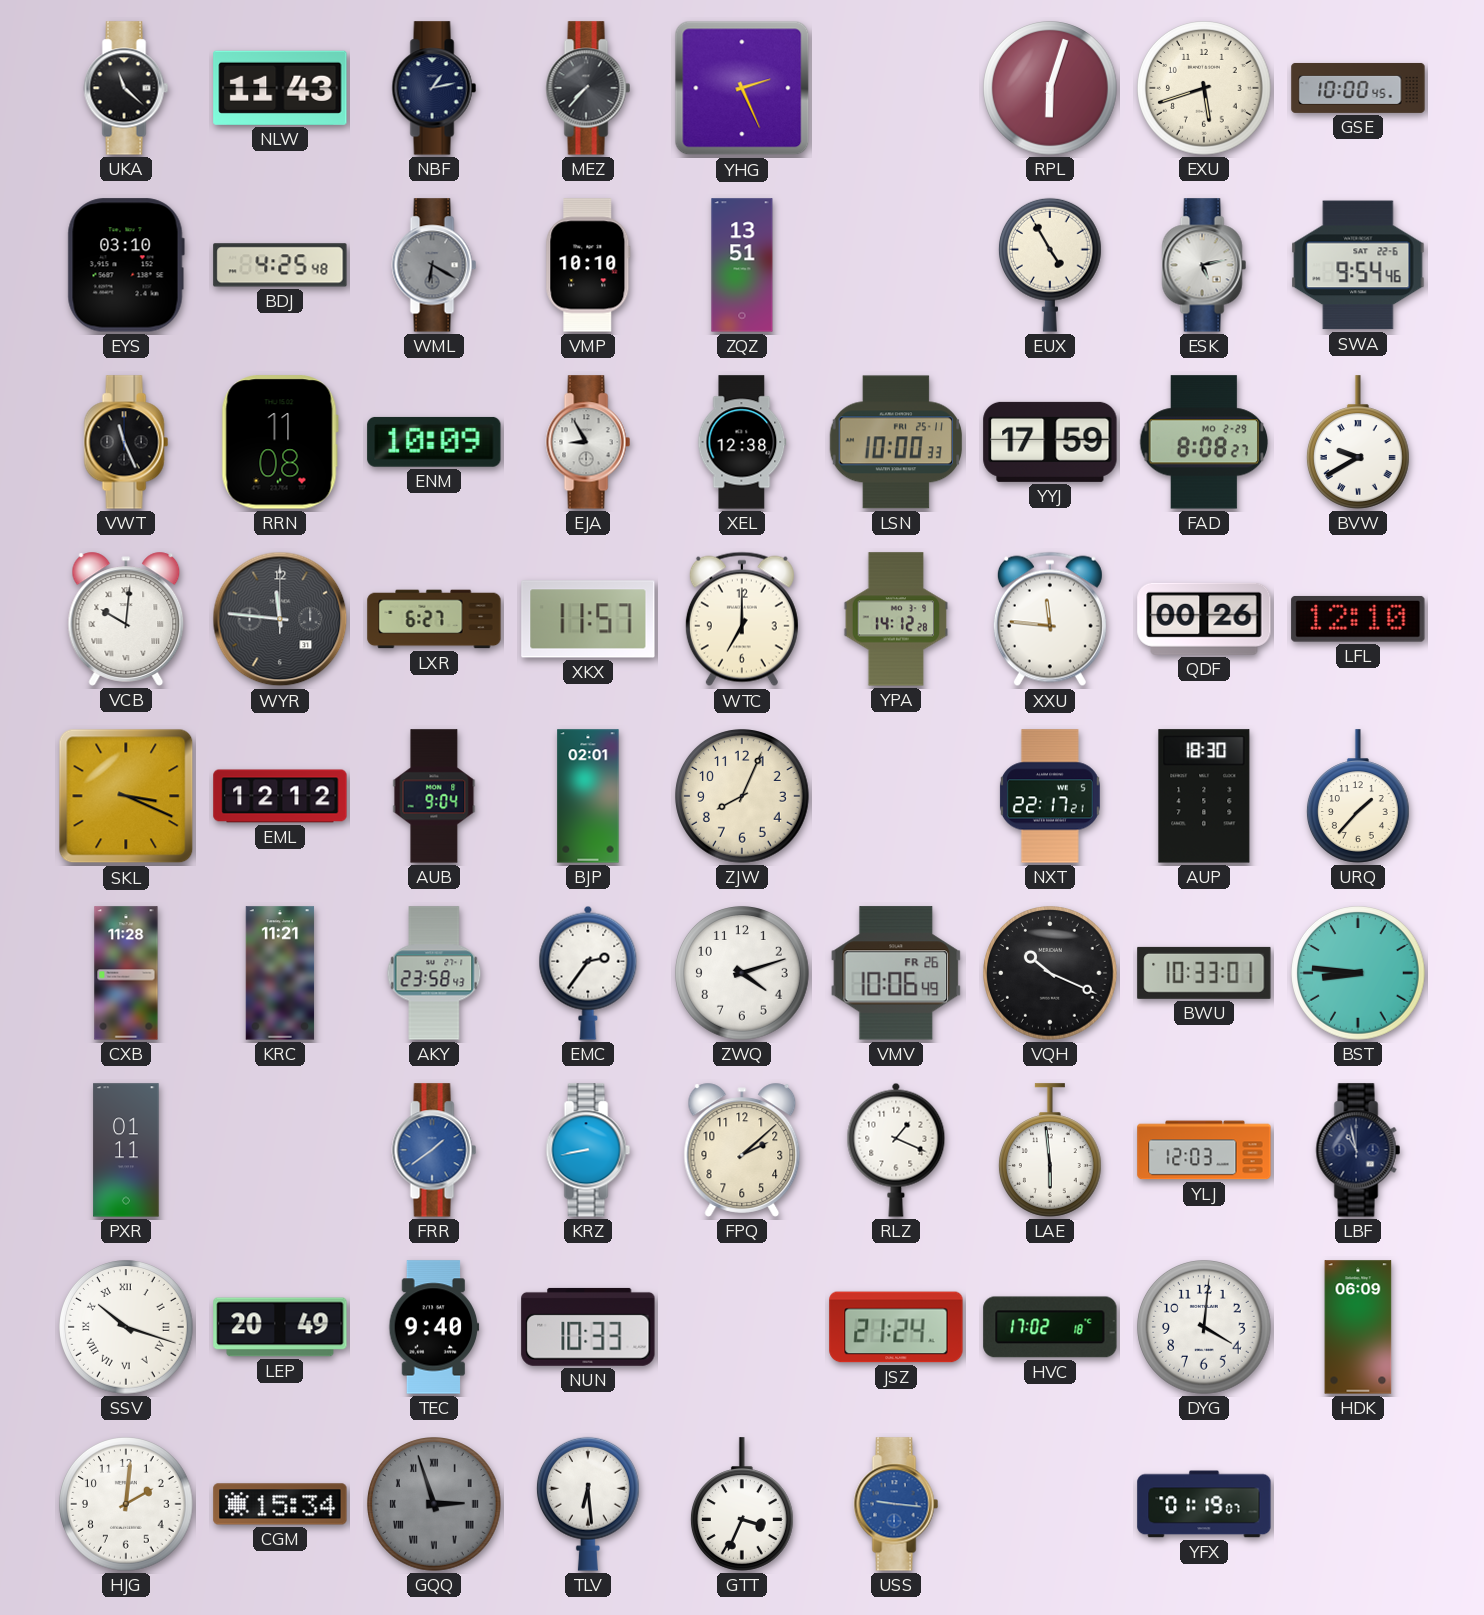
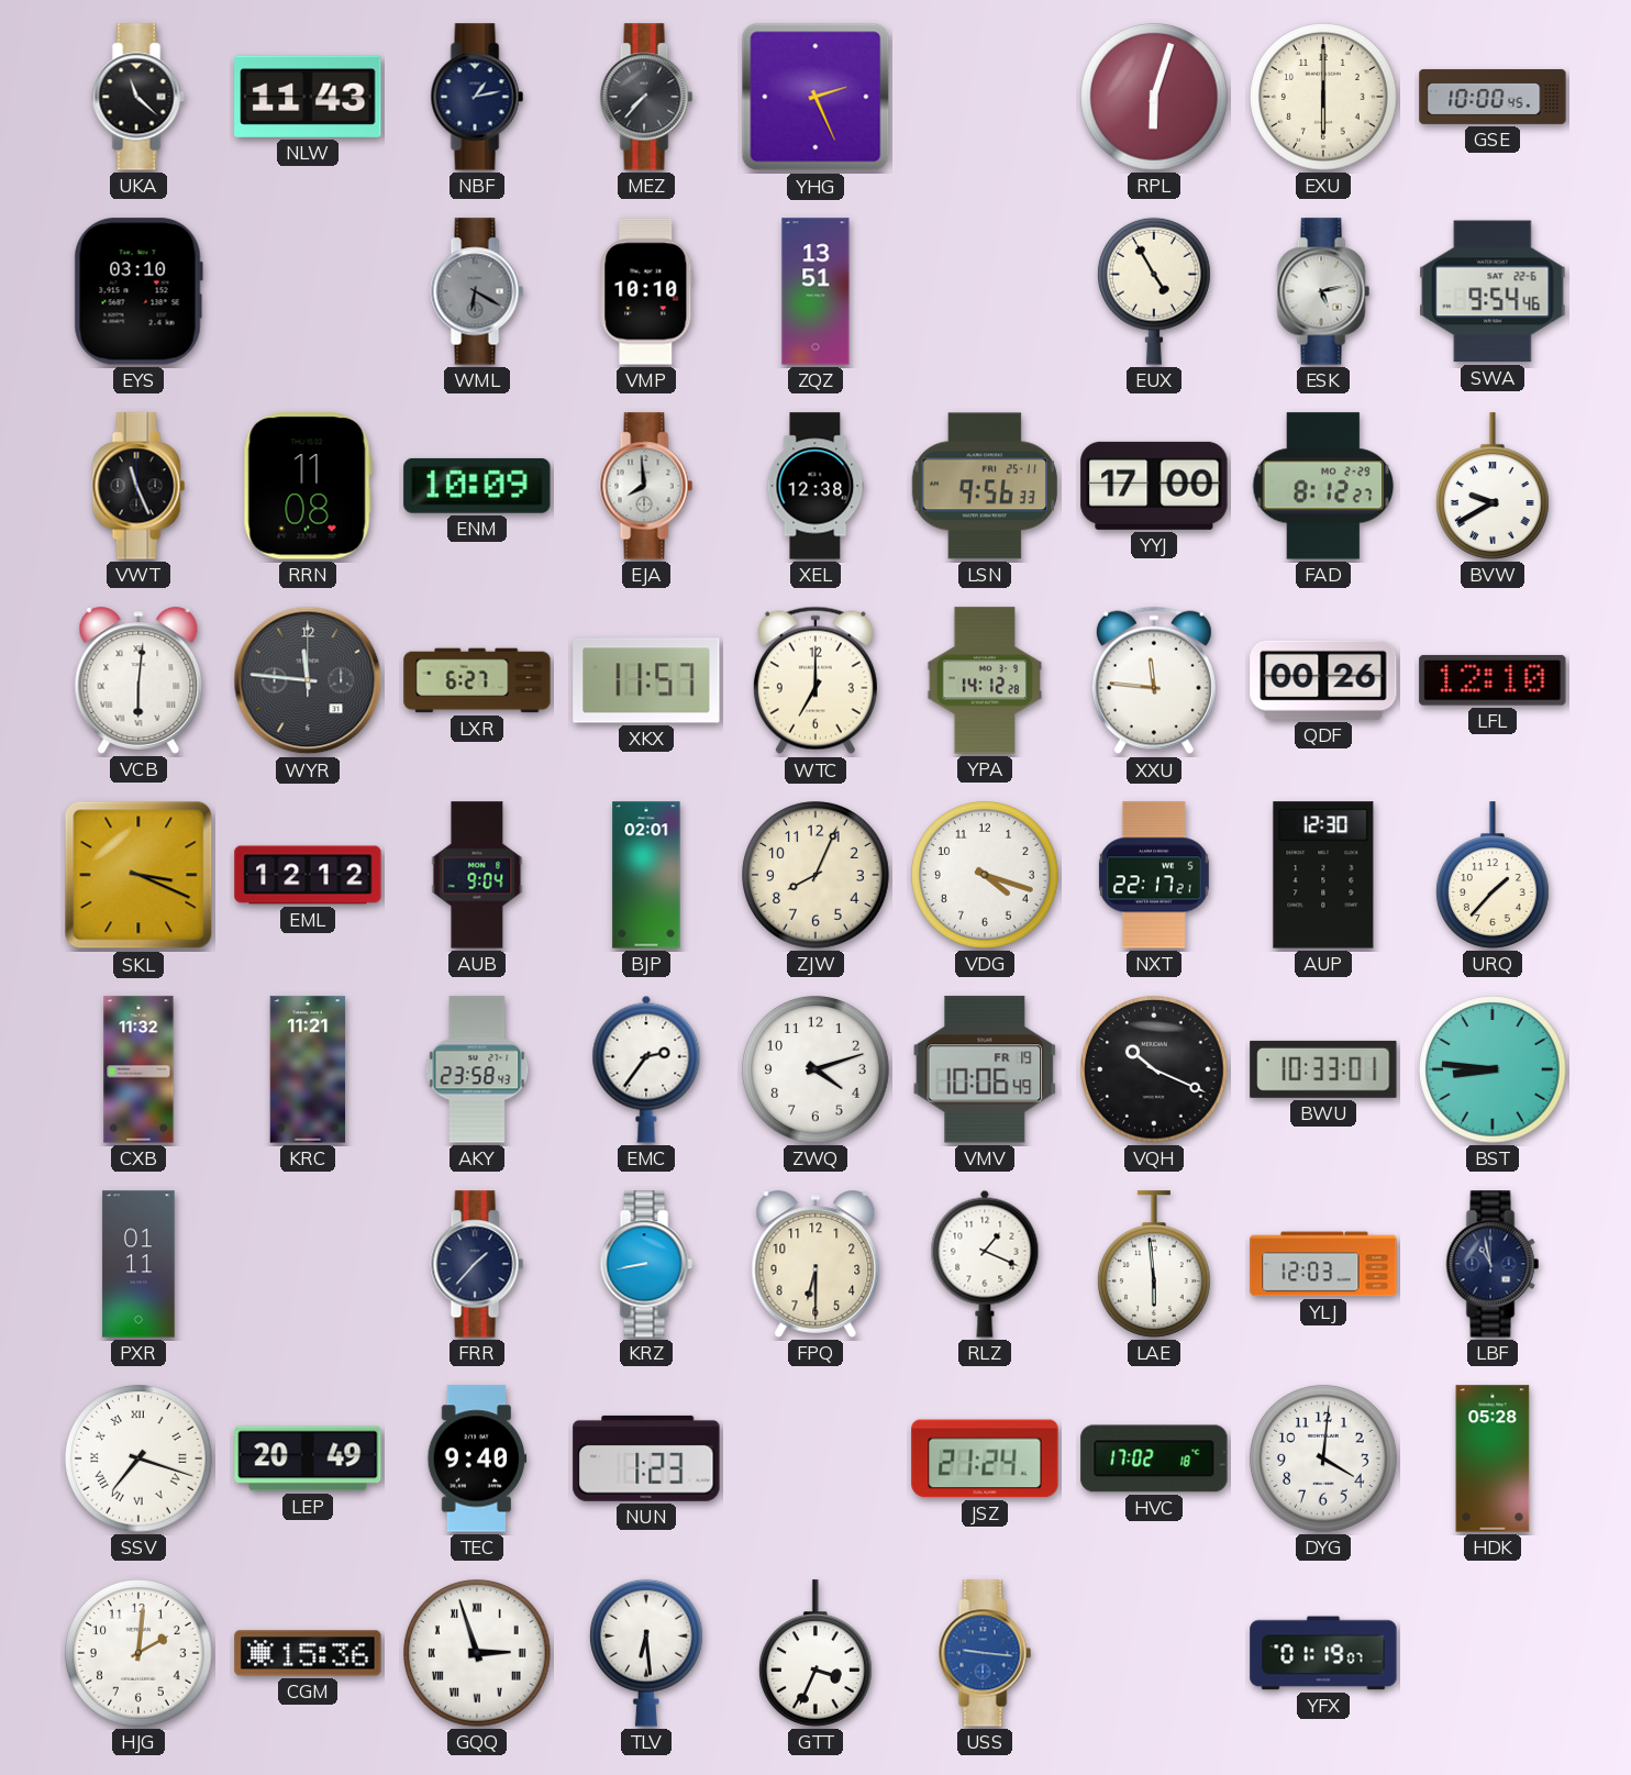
EXU: 5:42 -> 6:00
BDJ: 4:25 -> none
EJA: 8:55 -> 7:59
LSN: 10:00 -> 9:56
YYJ: 17:59 -> 17:00
FAD: 8:08 -> 8:12
VCB: 10:01 -> 6:01
VDG: none -> 4:18
AUP: 18:30 -> 12:30
CXB: 11:28 -> 11:32
VMV date: FR 26 -> FR 19
FRR: 1:39 -> 1:37
FRR dial: blue -> navy
FPQ: 2:08 -> 6:30
SSV: 10:18 -> 7:18
NUN: 10:33 -> 1:23
HDK: 06:09 -> 05:28
CGM: 15:34 -> 15:36
GQQ dial: grey -> white
